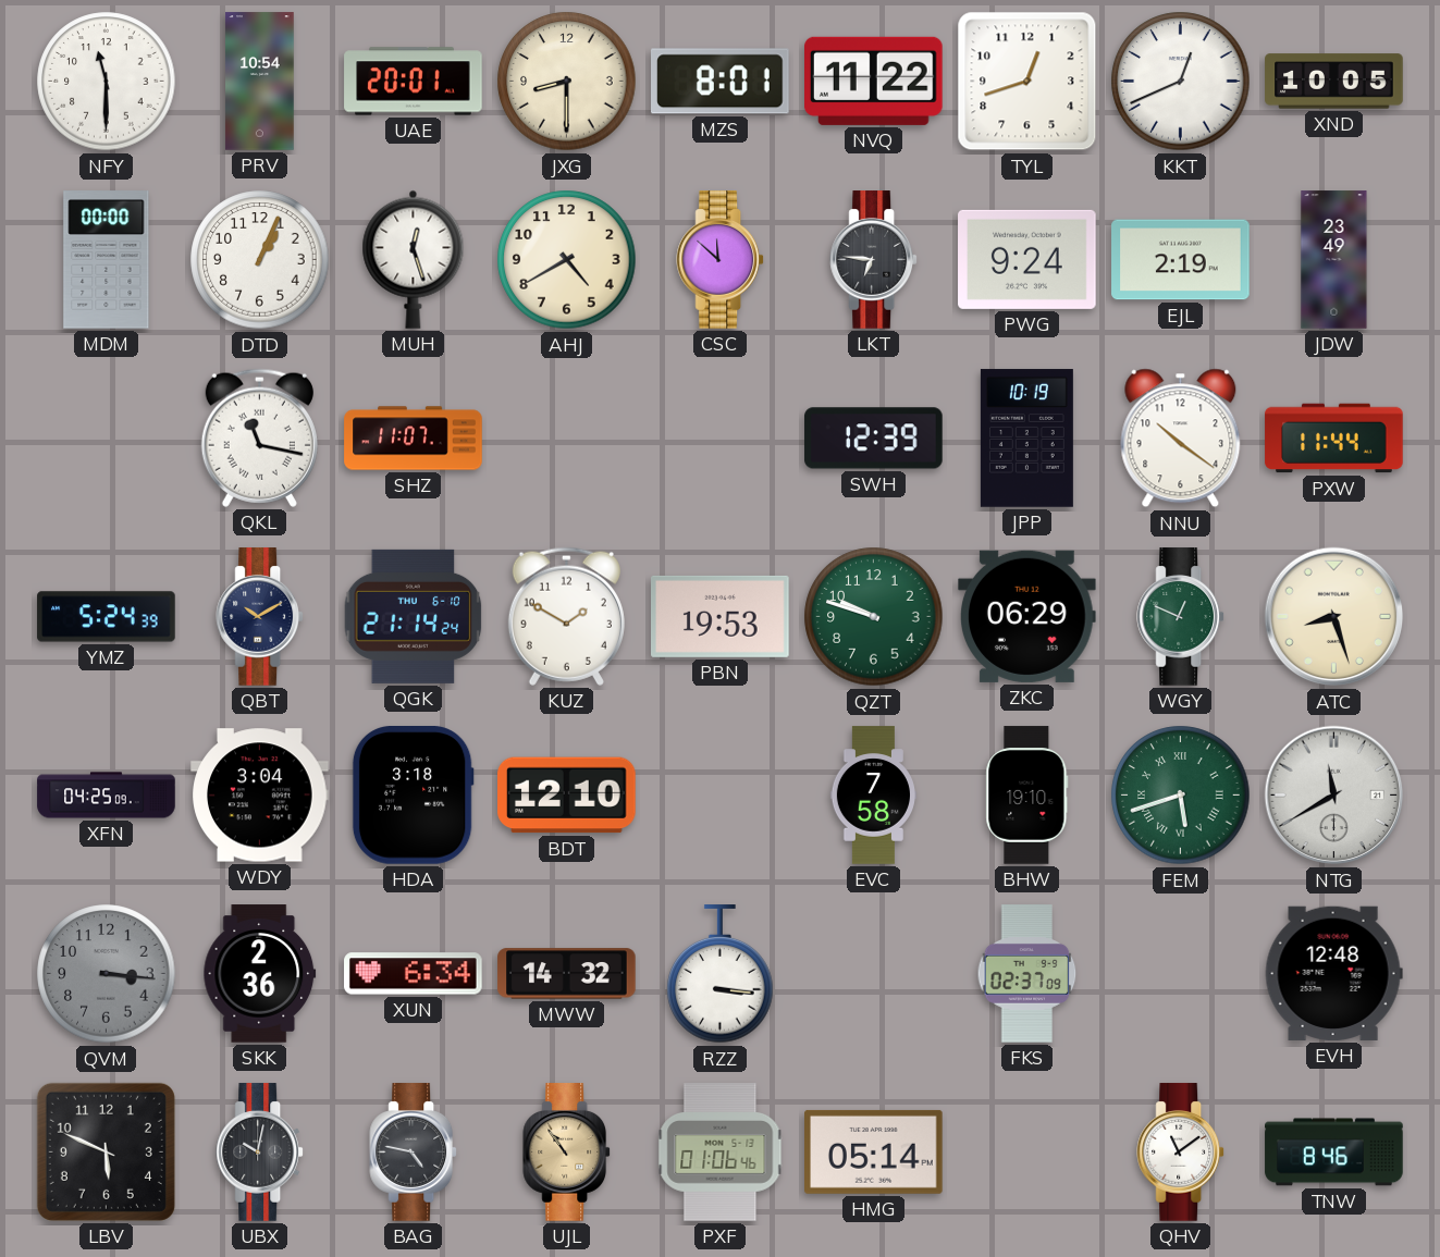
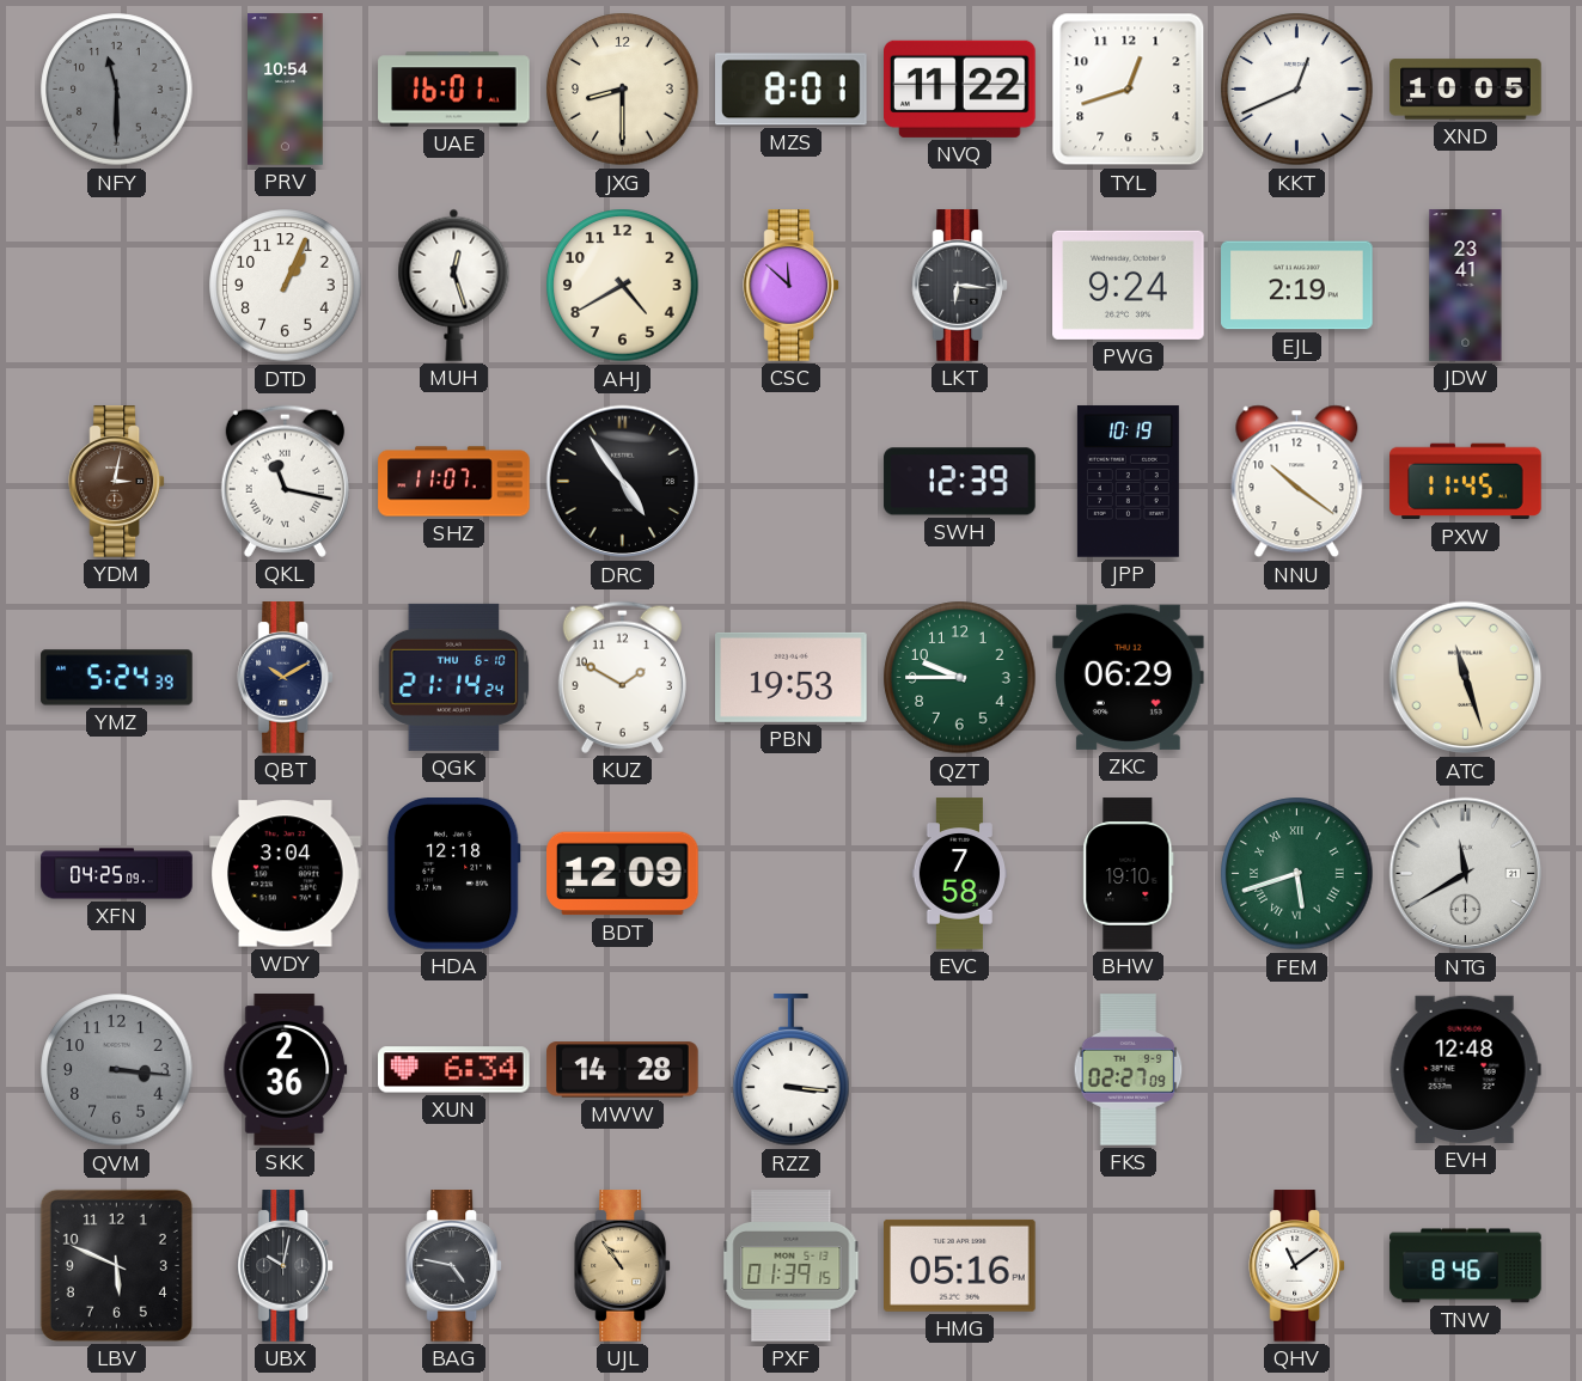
NFY dial: white -> grey
UAE: 20:01 -> 16:01
MDM: 00:00 -> none
LKT: 6:46 -> 6:16
JDW: 23:49 -> 23:41
YDM: none -> 3:02
DRC: none -> 4:54
PXW: 11:44 -> 11:45
QZT: 9:48 -> 9:45
WGY: 12:49 -> none
ATC: 8:27 -> 11:27
HDA: 3:18 -> 12:18
BDT: 12:10 -> 12:09
MWW: 14:32 -> 14:28
FKS: 02:37 -> 02:27
PXF: 01:06 -> 01:39
HMG: 05:14 -> 05:16
